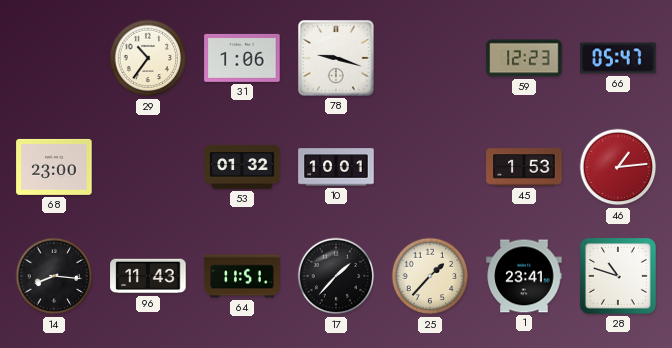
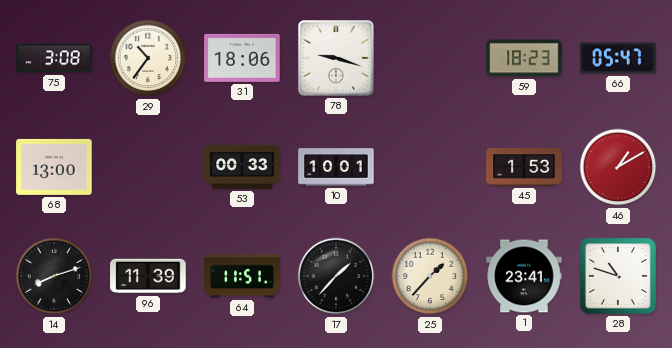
75: none -> 3:08
31: 1:06 -> 18:06
59: 12:23 -> 18:23
68: 23:00 -> 13:00
53: 01:32 -> 00:33
46: 1:14 -> 1:10
14: 8:16 -> 8:12
96: 11:43 -> 11:39
